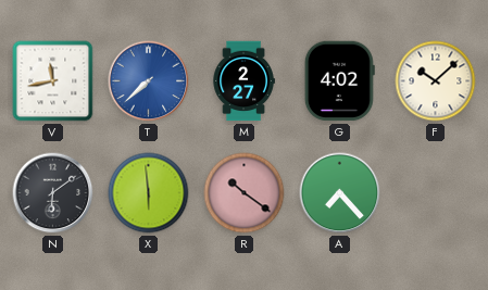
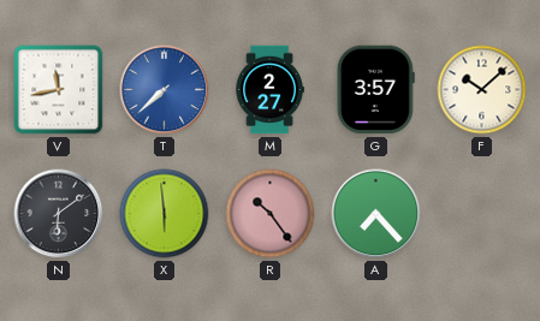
G: 4:02 -> 3:57
R: 10:21 -> 10:24
